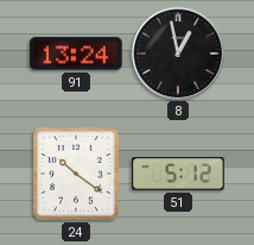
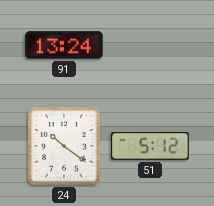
8: 12:58 -> none
